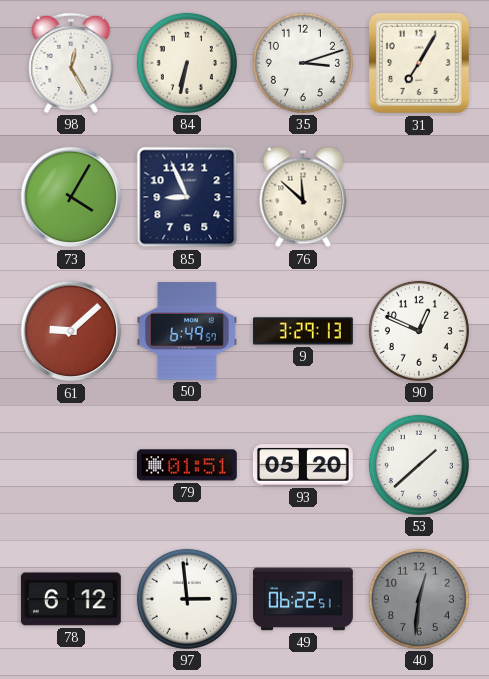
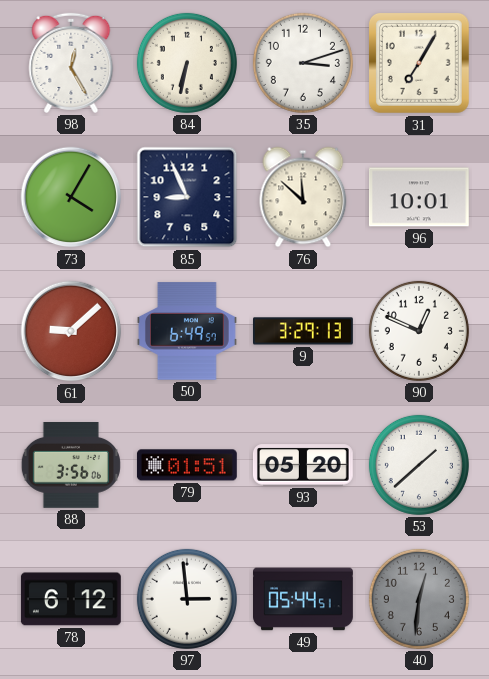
96: none -> 10:01
88: none -> 3:56
49: 06:22 -> 05:44
